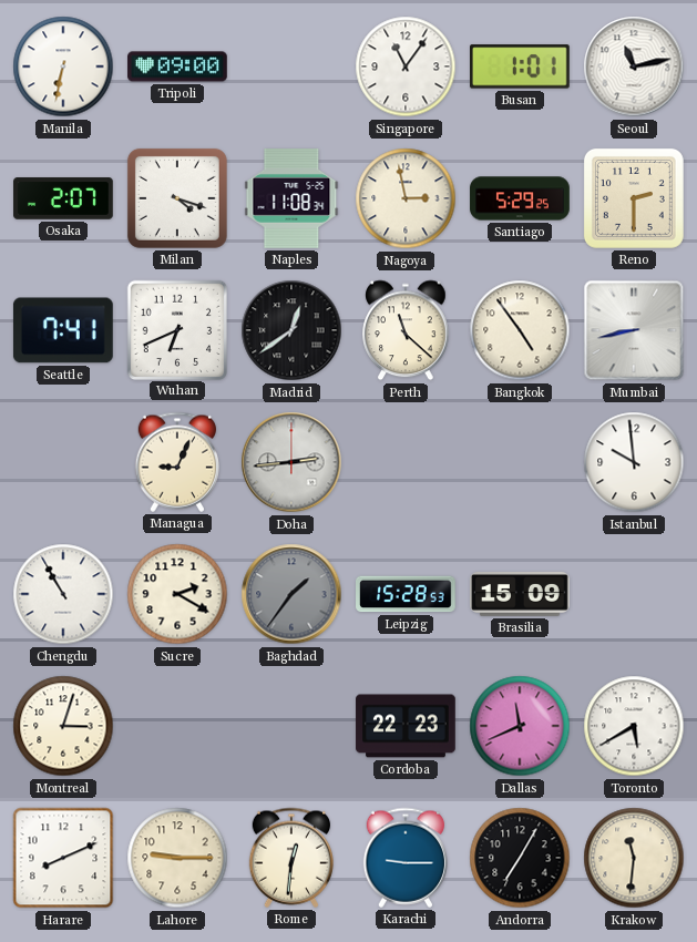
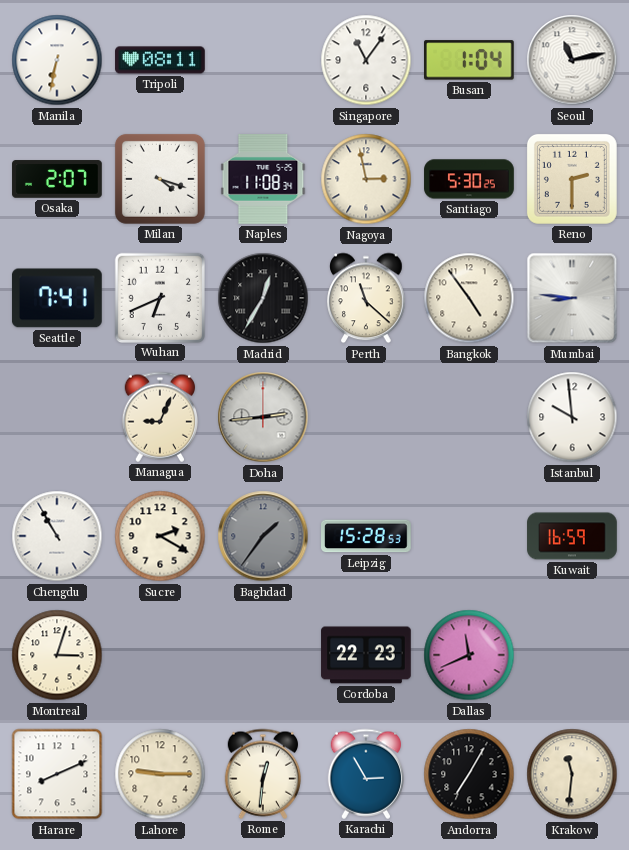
Tripoli: 09:00 -> 08:11
Busan: 1:01 -> 1:04
Santiago: 5:29 -> 5:30
Madrid: 12:39 -> 12:35
Mumbai: 8:43 -> 8:46
Brasilia: 15:09 -> none
Kuwait: none -> 16:59
Toronto: 5:40 -> none
Karachi: 9:15 -> 2:55
